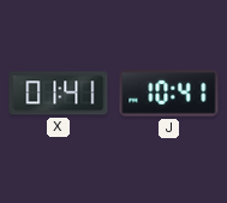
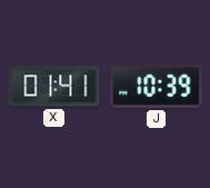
J: 10:41 -> 10:39
